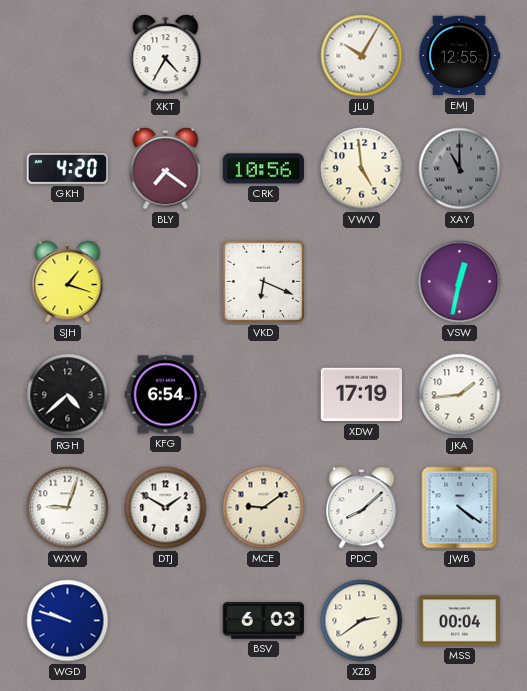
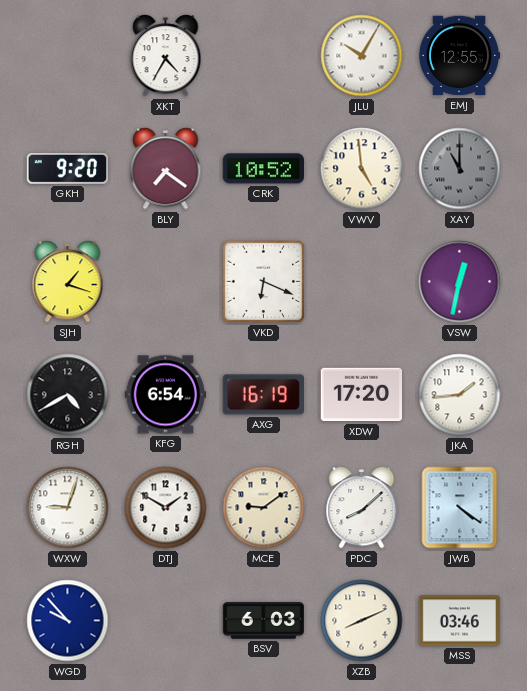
GKH: 4:20 -> 9:20
CRK: 10:56 -> 10:52
RGH: 4:38 -> 4:40
AXG: none -> 16:19
XDW: 17:19 -> 17:20
WGD: 9:48 -> 9:53
XZB: 2:39 -> 8:11
MSS: 00:04 -> 03:46
